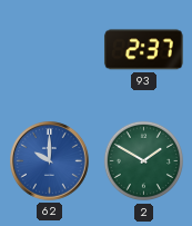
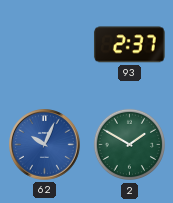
62: 10:00 -> 10:04
